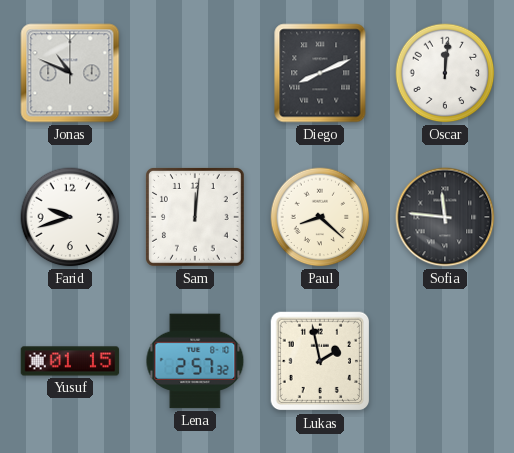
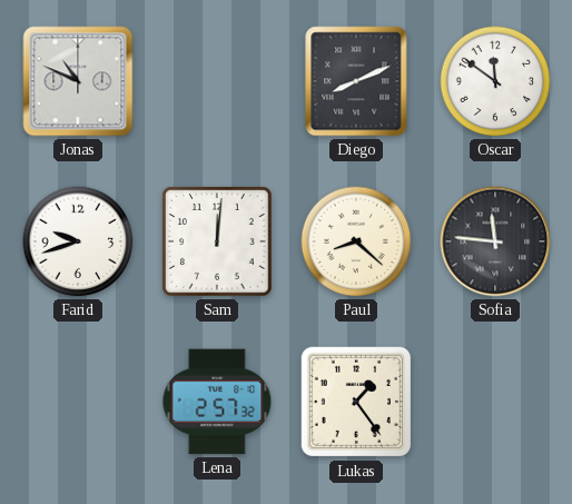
Oscar: 12:01 -> 11:51
Yusuf: 01:15 -> none
Lukas: 1:58 -> 1:24
